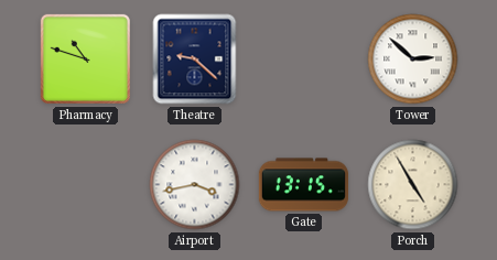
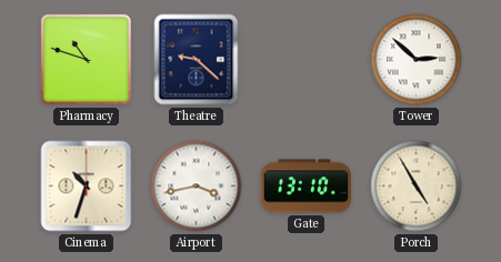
Cinema: none -> 10:33
Gate: 13:15 -> 13:10
